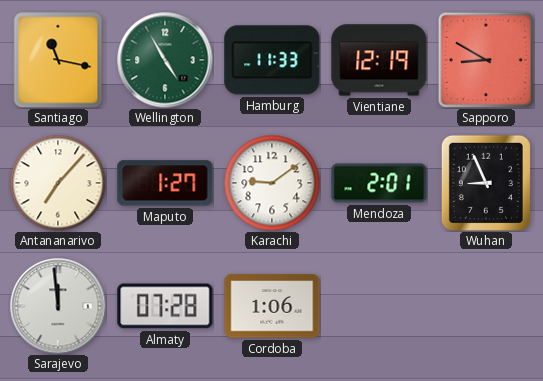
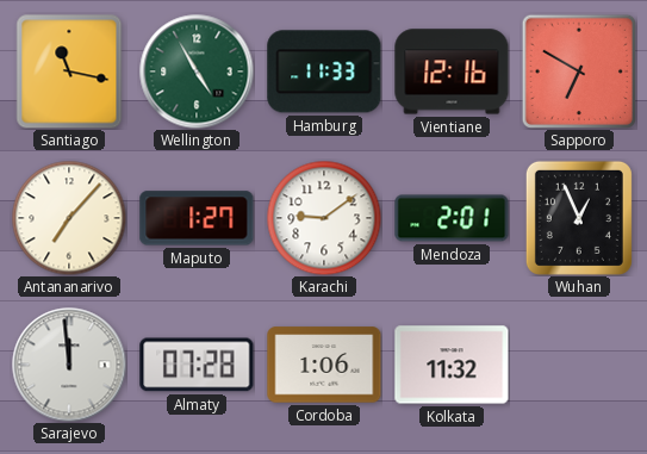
Vientiane: 12:19 -> 12:16
Sapporo: 8:50 -> 6:50
Wuhan: 8:56 -> 12:56
Kolkata: none -> 11:32
